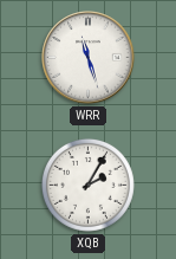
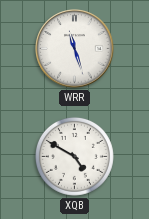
XQB: 2:05 -> 4:50
